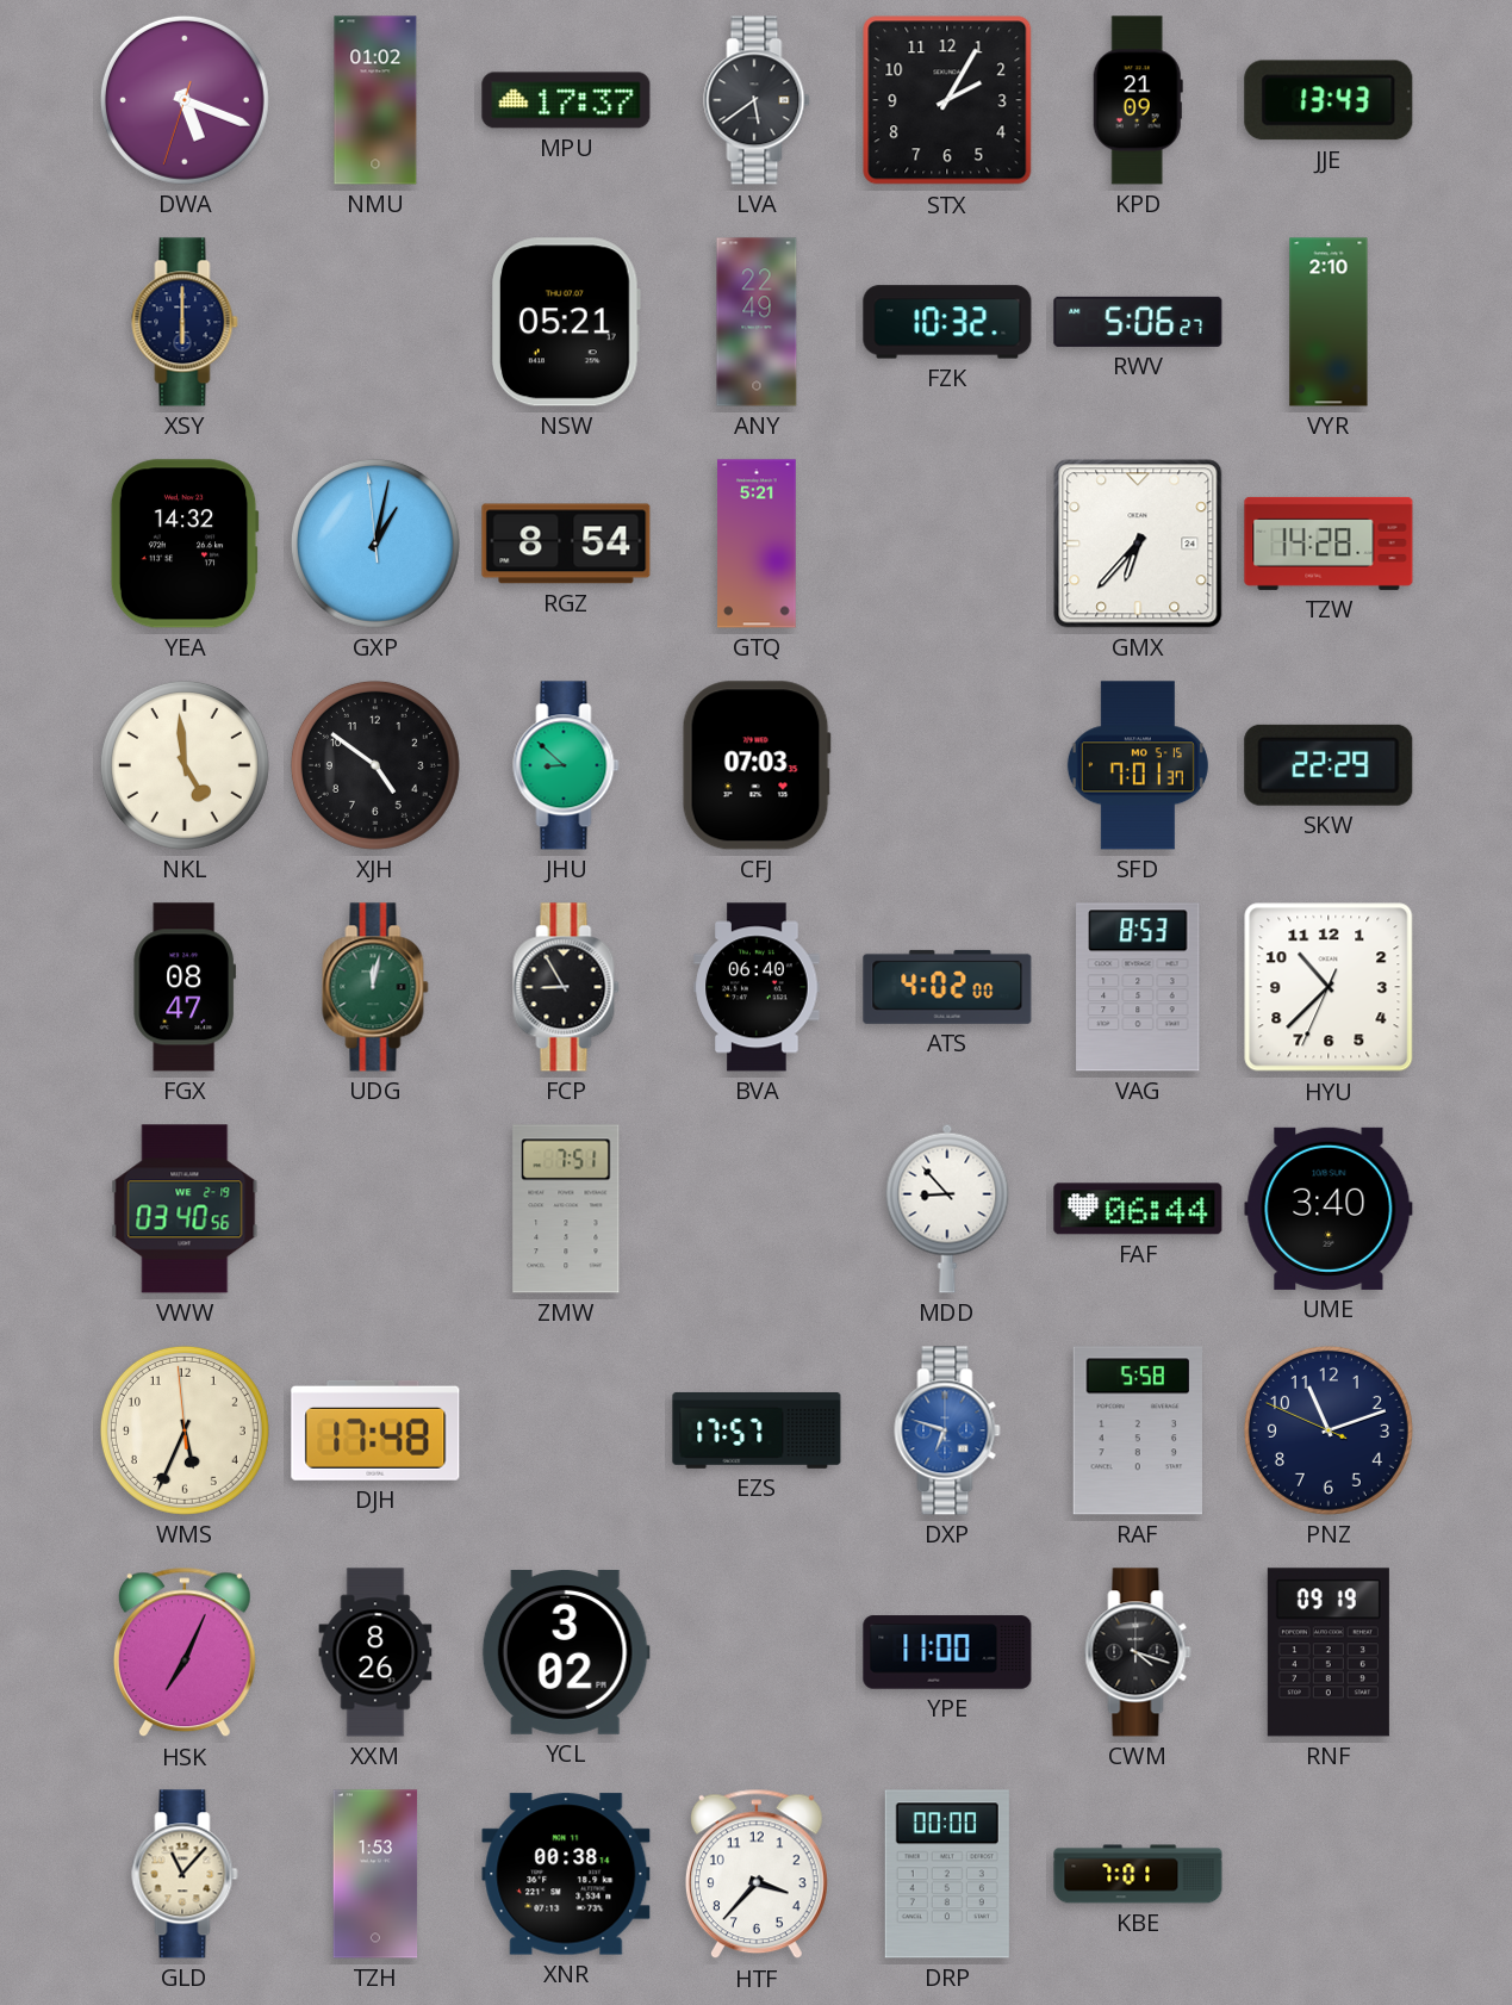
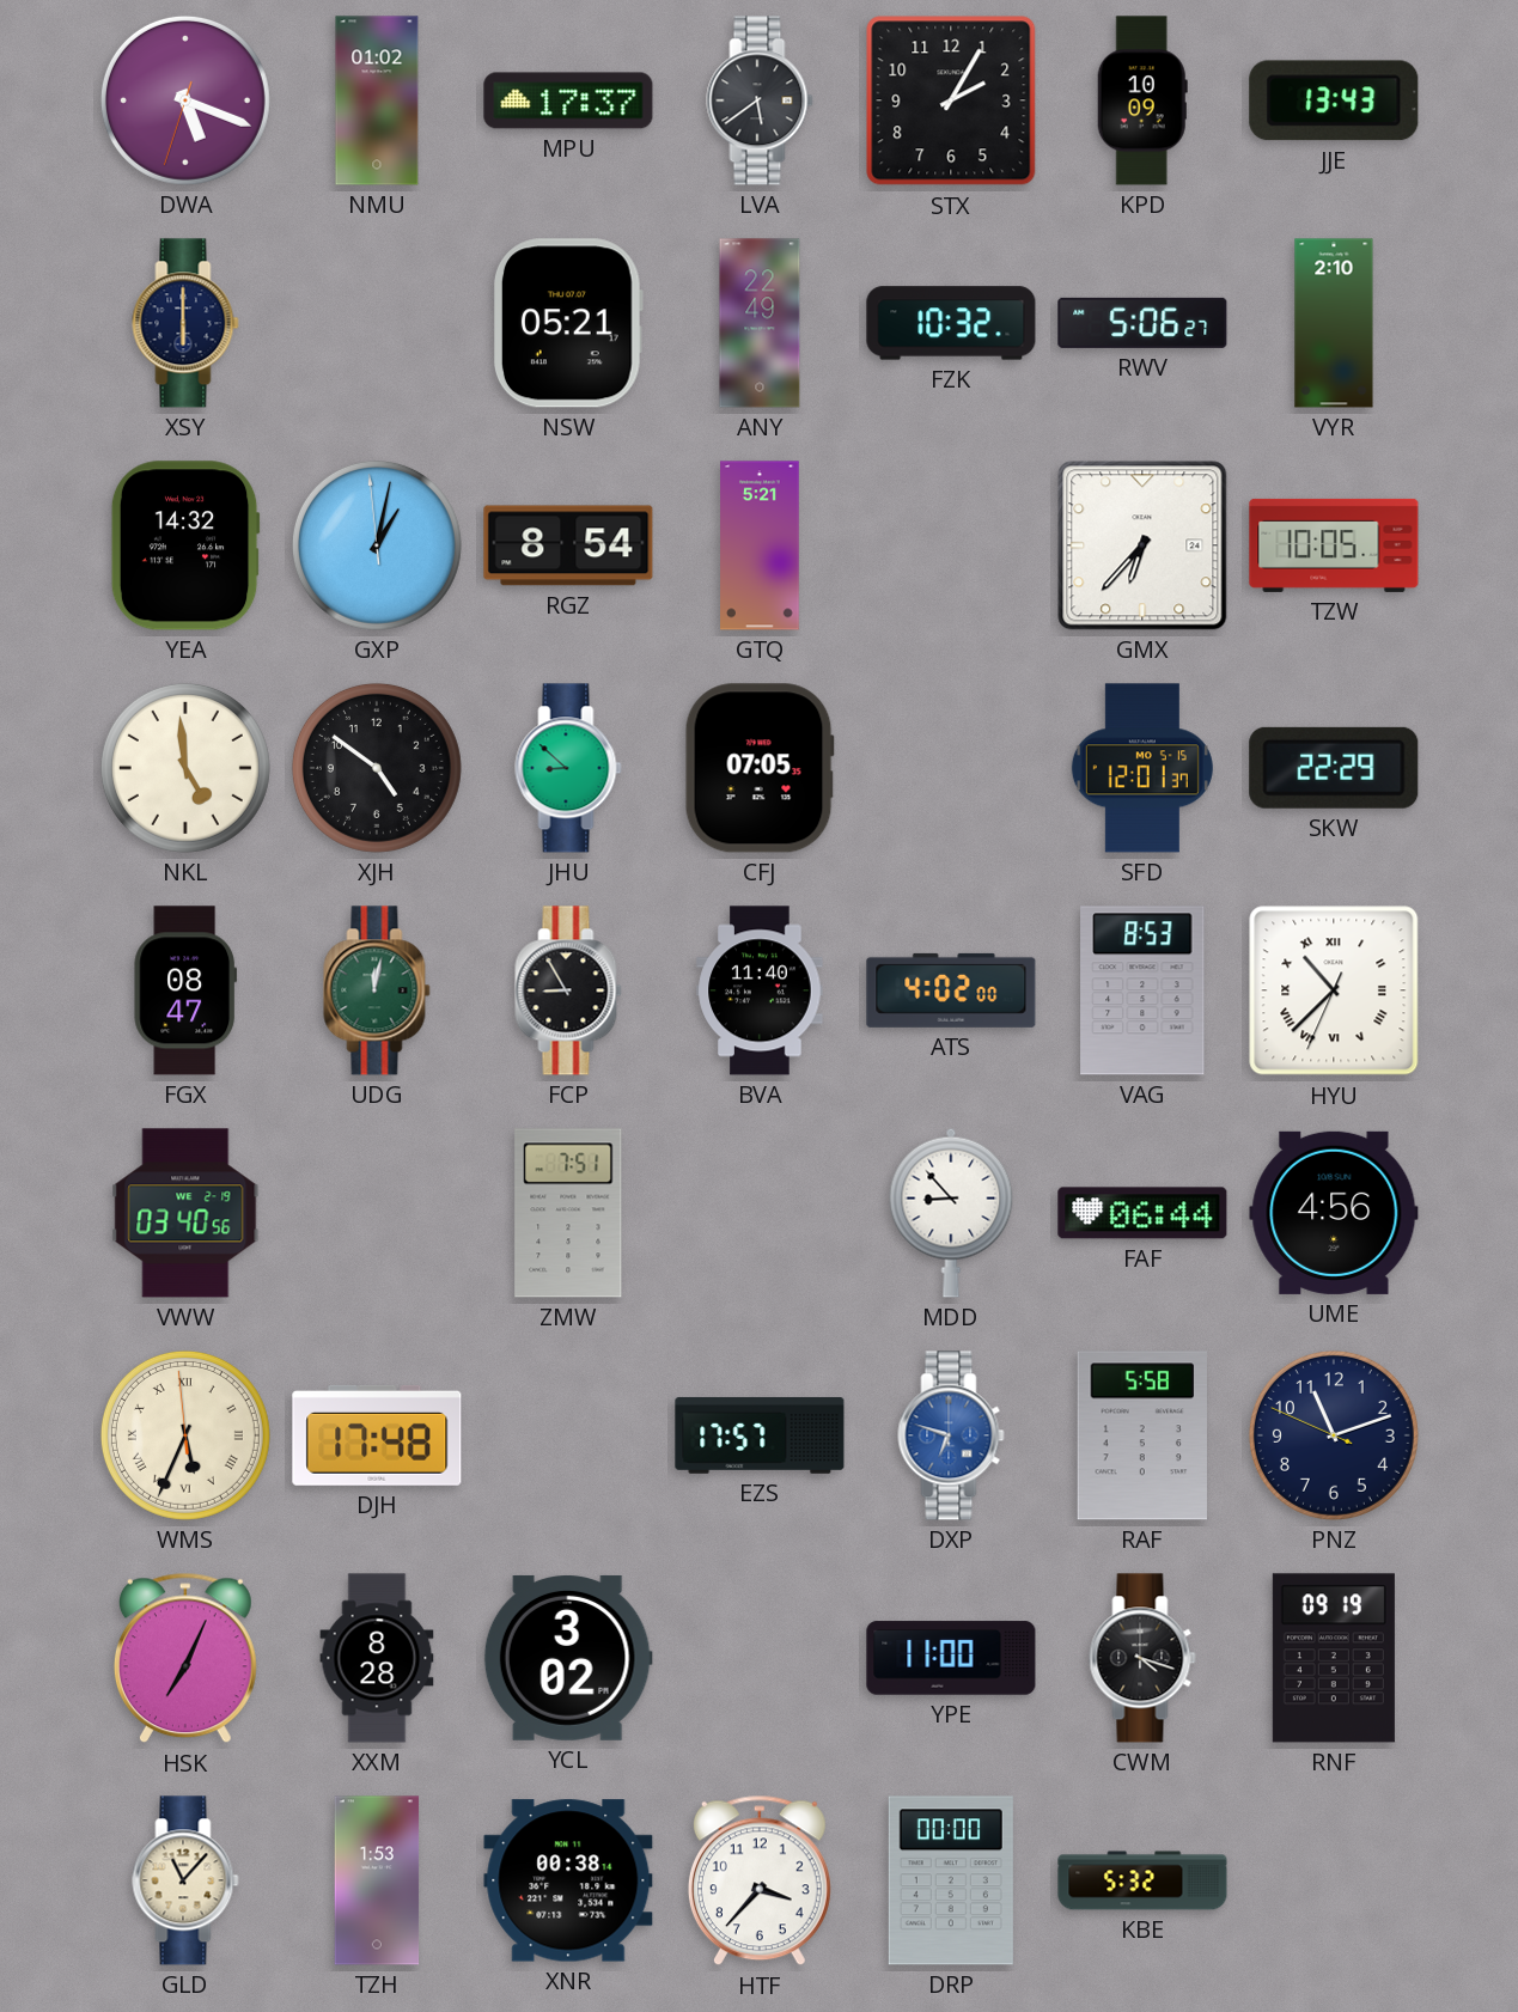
KPD: 21:09 -> 10:09
TZW: 14:28 -> 10:05
CFJ: 07:03 -> 07:05
SFD: 7:01 -> 12:01
BVA: 06:40 -> 11:40
HYU numerals: Arabic -> Roman
UME: 3:40 -> 4:56
WMS numerals: Arabic -> Roman
XXM: 8:26 -> 8:28
KBE: 7:01 -> 5:32
